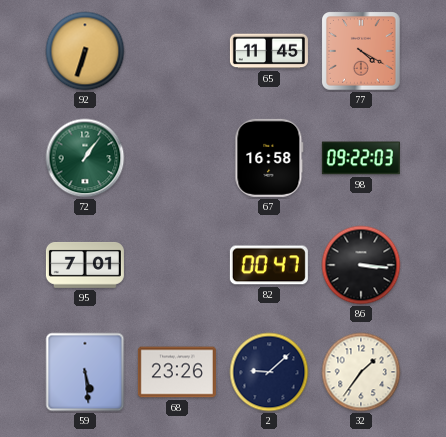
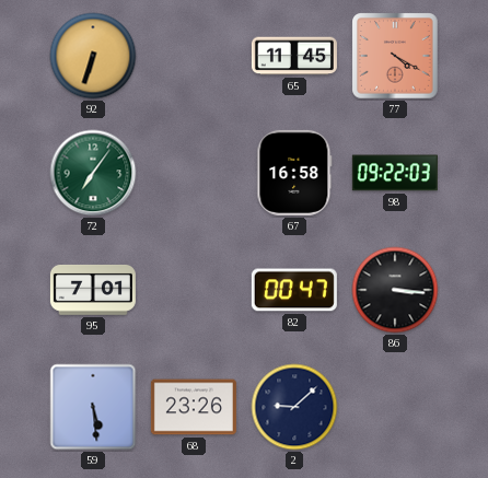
72: 1:06 -> 7:06
32: 1:36 -> none
